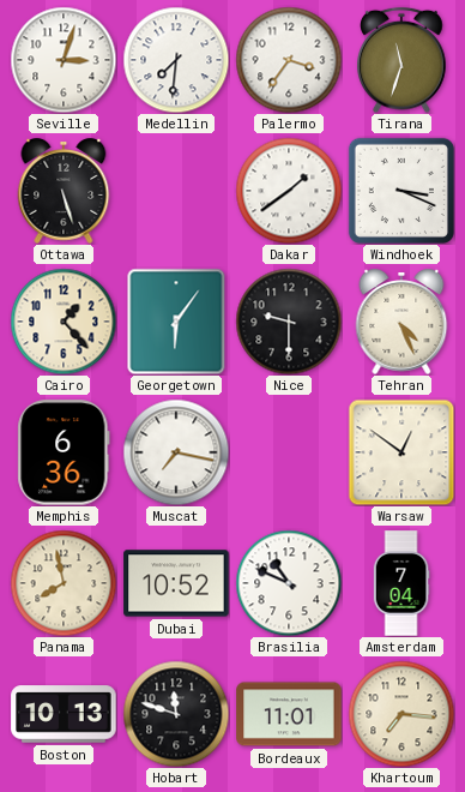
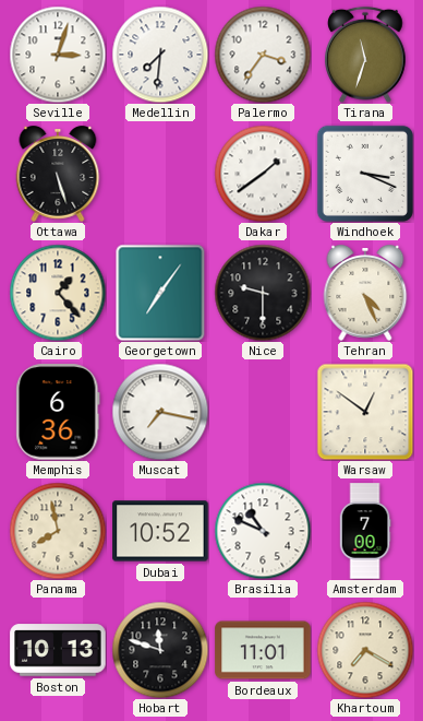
Georgetown: 6:06 -> 7:06
Amsterdam: 7:04 -> 7:00
Khartoum: 7:16 -> 7:20
